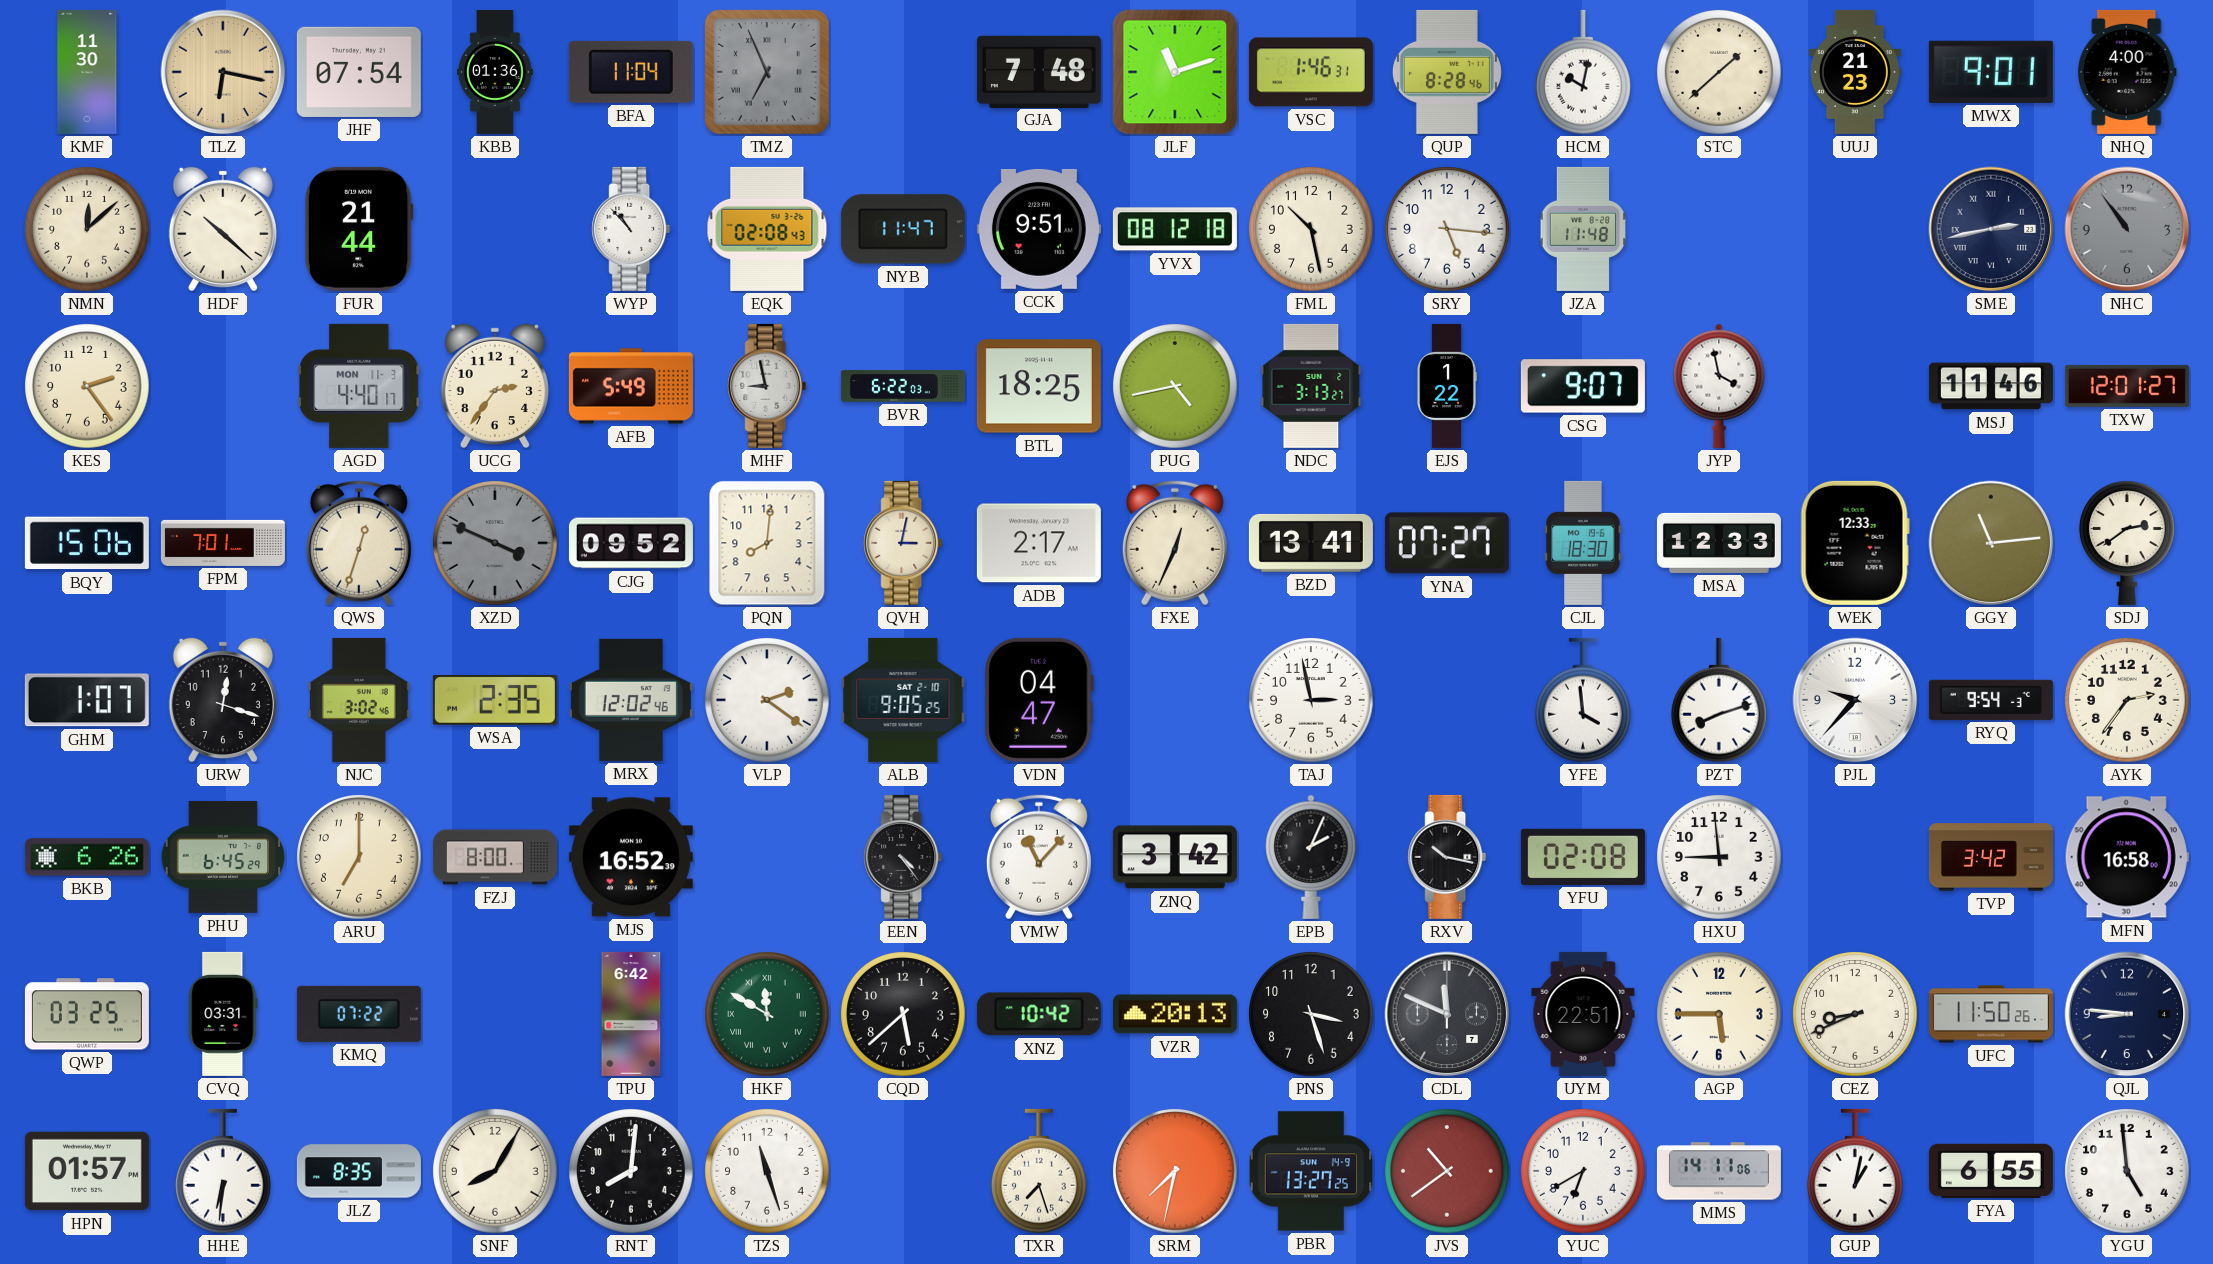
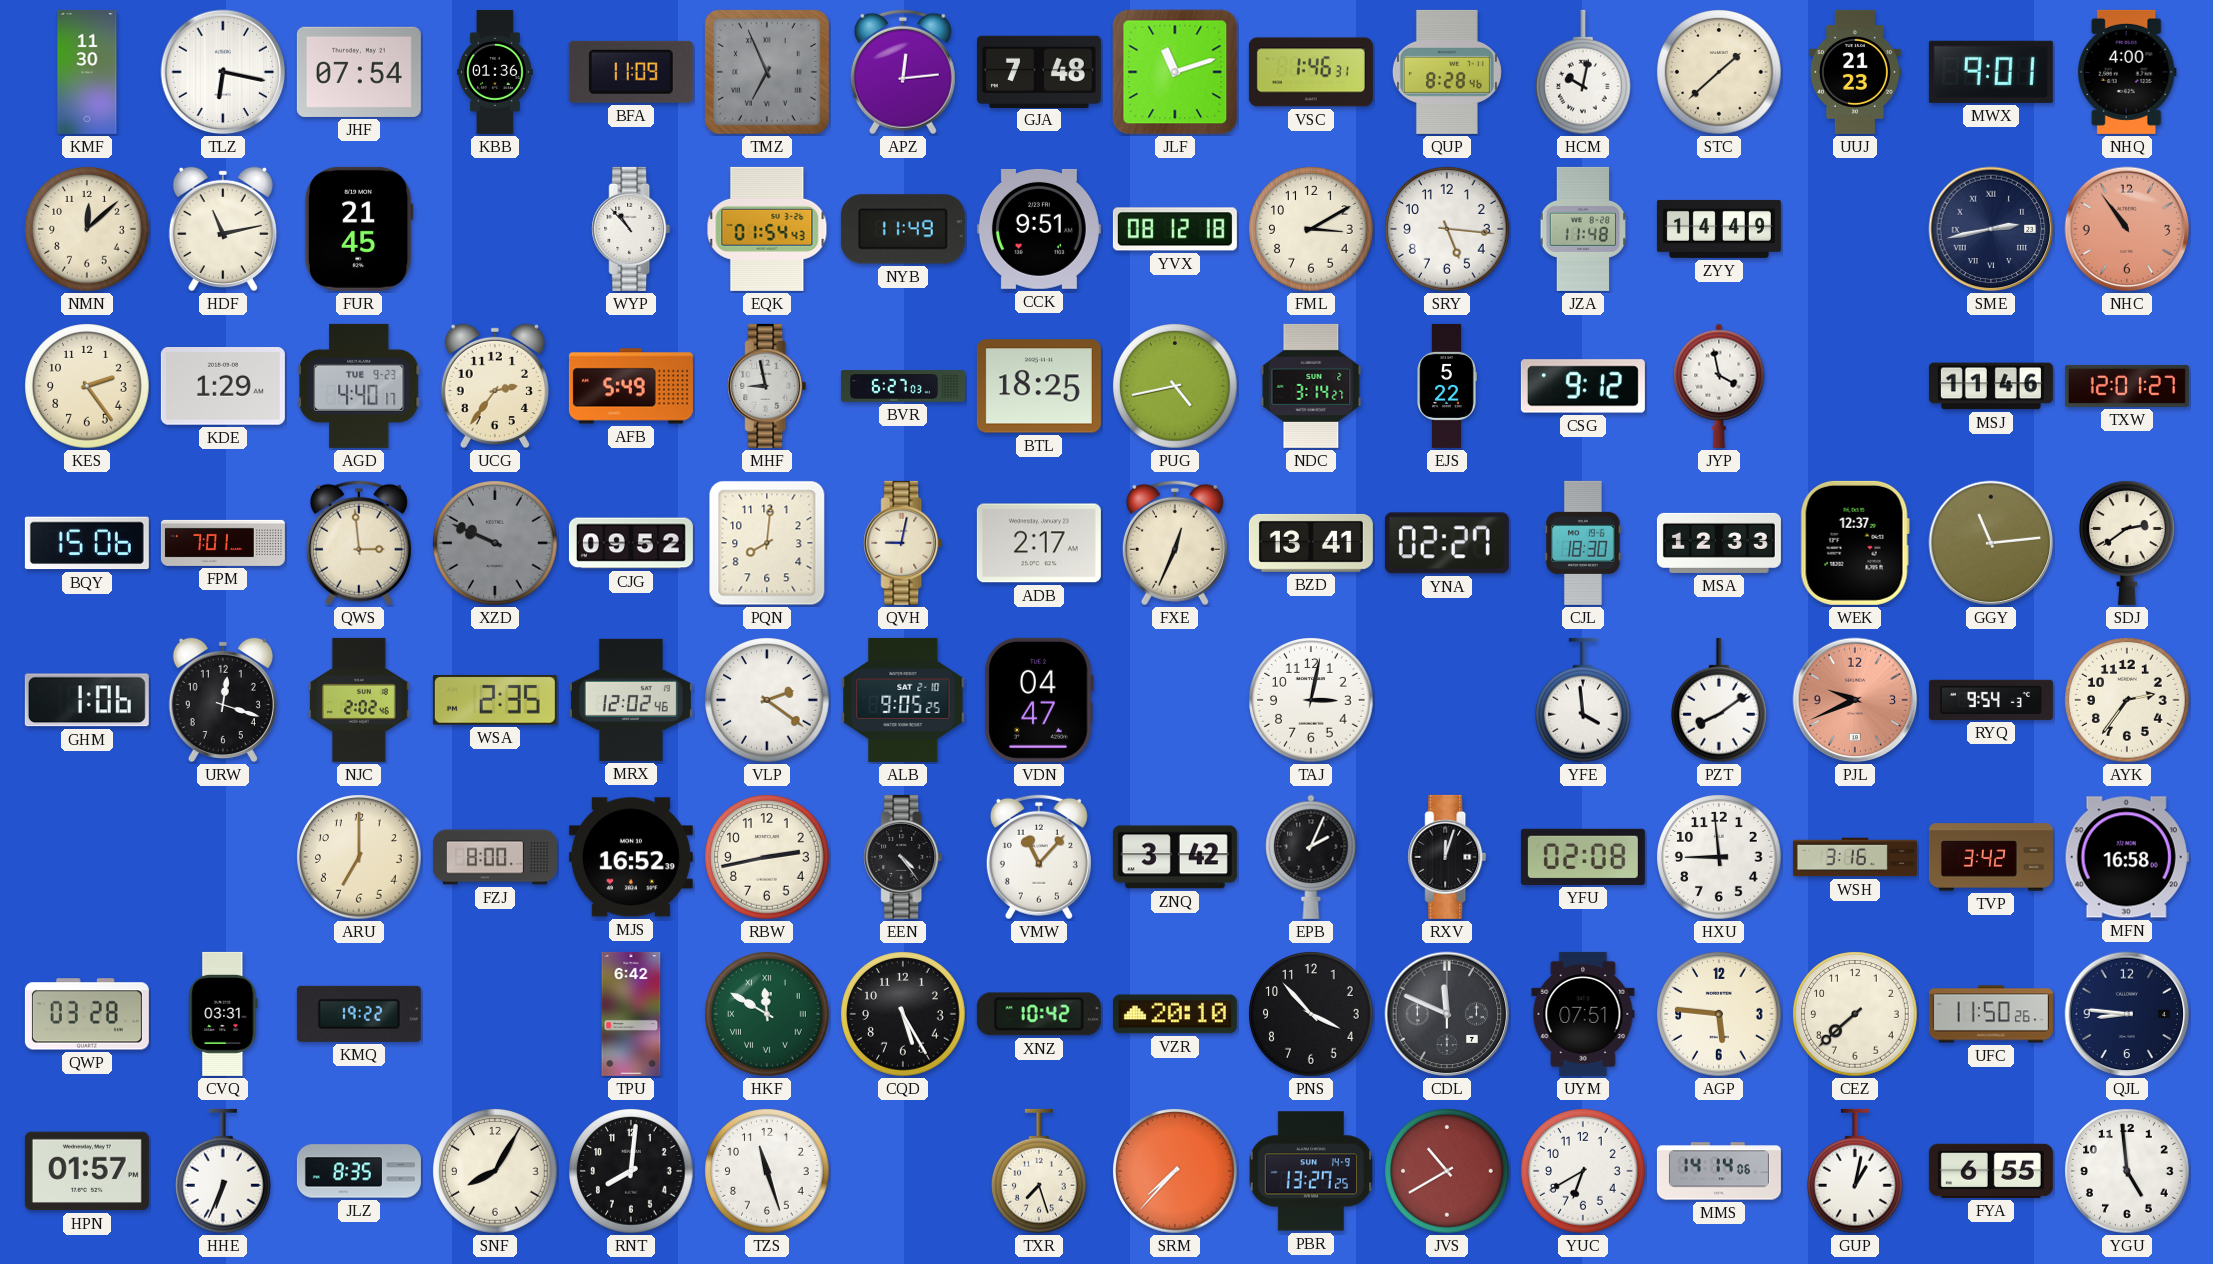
TLZ dial: champagne -> white
BFA: 11:04 -> 11:09
APZ: none -> 12:14
HDF: 10:22 -> 11:13
FUR: 21:44 -> 21:45
EQK: 02:08 -> 01:54
NYB: 11:47 -> 11:49
FML: 10:28 -> 3:10
ZYY: none -> 14:49
NHC dial: grey -> salmon
KDE: none -> 1:29
AGD date: MON 11-3 -> TUE 9-23
BVR: 6:22 -> 6:27
NDC: 3:13 -> 3:14
EJS: 1:22 -> 5:22
CSG: 9:07 -> 9:12
QWS: 12:33 -> 2:59
XZD: 3:49 -> 9:49
QVH: 3:02 -> 9:02
YNA: 07:27 -> 02:27
WEK: 12:33 -> 12:37
GHM: 1:07 -> 1:06
NJC: 3:02 -> 2:02
TAJ: 2:58 -> 3:02
PZT: 8:12 -> 8:09
PJL: 9:37 -> 9:41
PJL dial: white -> salmon
BKB: 6:26 -> none
PHU: 6:45 -> none
RBW: none -> 2:43
RXV: 10:17 -> 12:03
WSH: none -> 3:16
QWP: 03:25 -> 03:28
KMQ: 07:22 -> 19:22
CQD: 5:38 -> 5:25
VZR: 20:13 -> 20:10
PNS: 3:27 -> 3:53
UYM: 22:51 -> 07:51
AGP: 5:45 -> 5:46
CEZ: 8:41 -> 7:38
HHE: 6:31 -> 6:34
SRM: 7:32 -> 7:37
JVS: 10:39 -> 10:40
MMS: 14:11 -> 14:14
